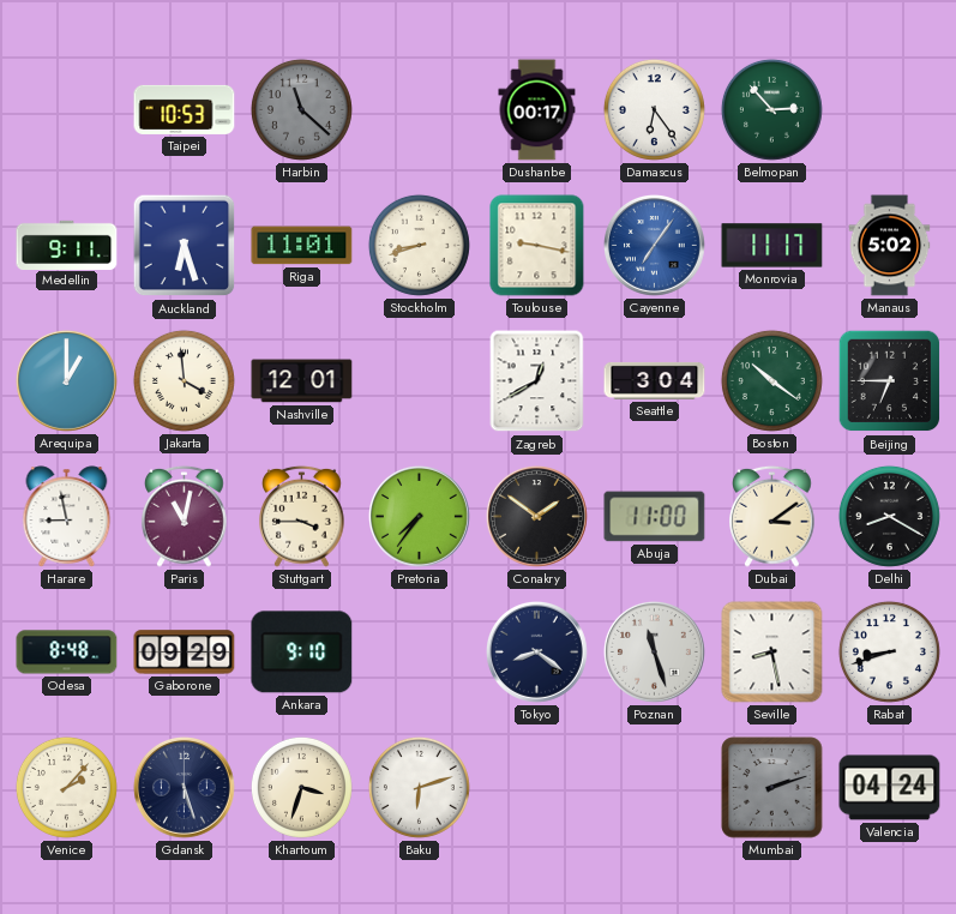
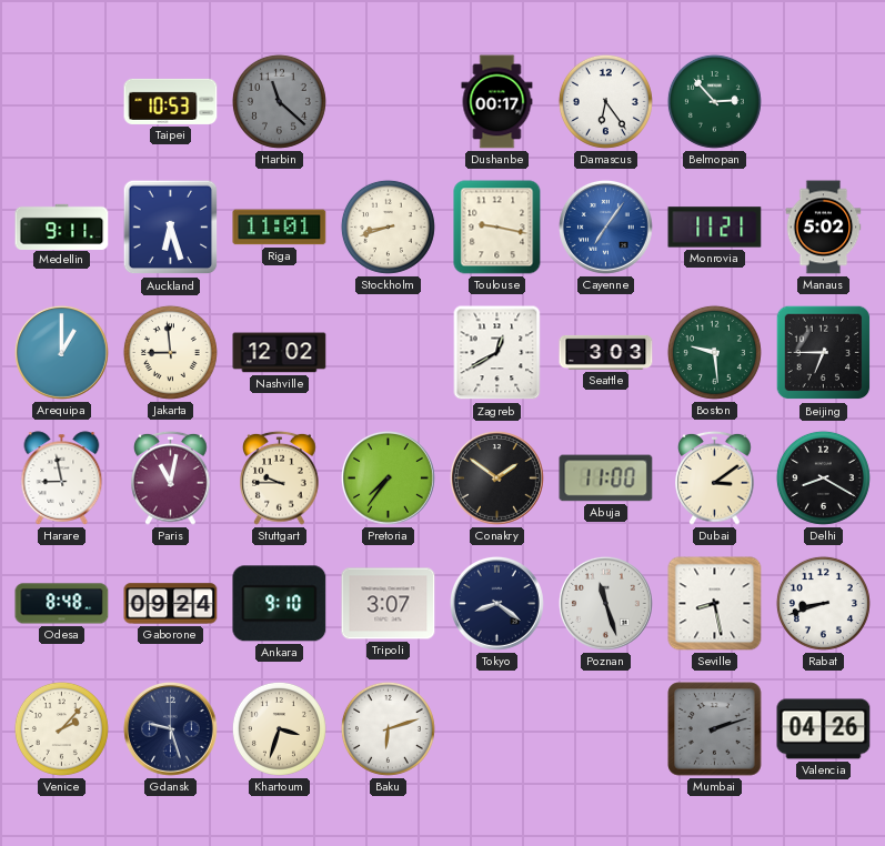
Monrovia: 11:17 -> 11:21
Jakarta: 3:59 -> 8:59
Nashville: 12:01 -> 12:02
Seattle: 3:04 -> 3:03
Boston: 10:21 -> 9:29
Stuttgart: 3:45 -> 9:45
Gaborone: 09:29 -> 09:24
Tripoli: none -> 3:07
Gdansk: 5:27 -> 9:27
Valencia: 04:24 -> 04:26
